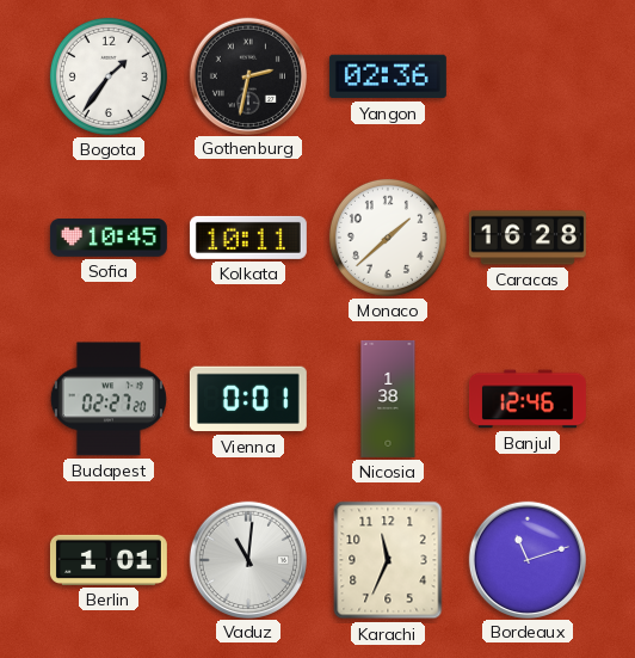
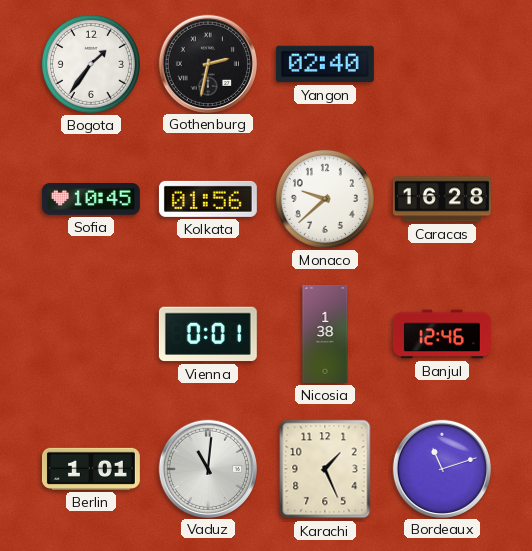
Yangon: 02:36 -> 02:40
Kolkata: 10:11 -> 01:56
Monaco: 1:38 -> 9:38
Budapest: 02:27 -> none
Karachi: 11:34 -> 1:26
